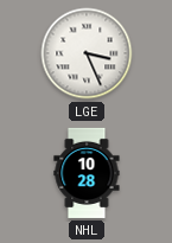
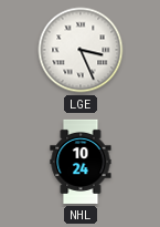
NHL: 10:28 -> 10:24
